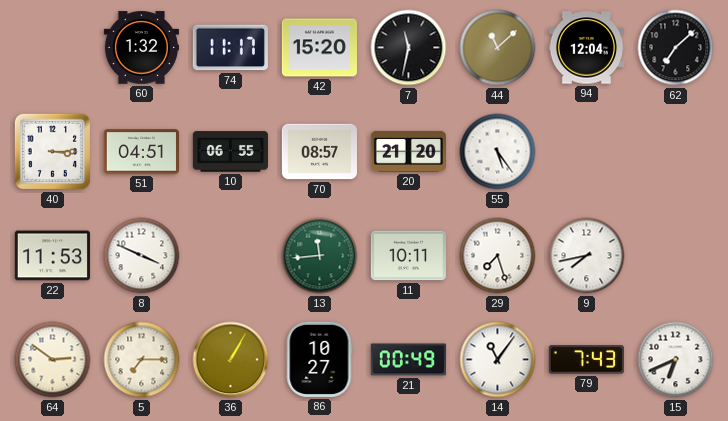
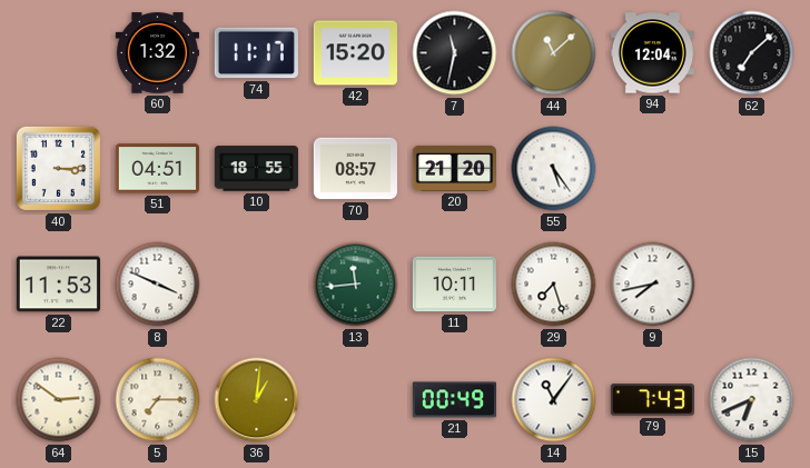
10: 06:55 -> 18:55
36: 1:05 -> 1:01
86: 10:27 -> none
